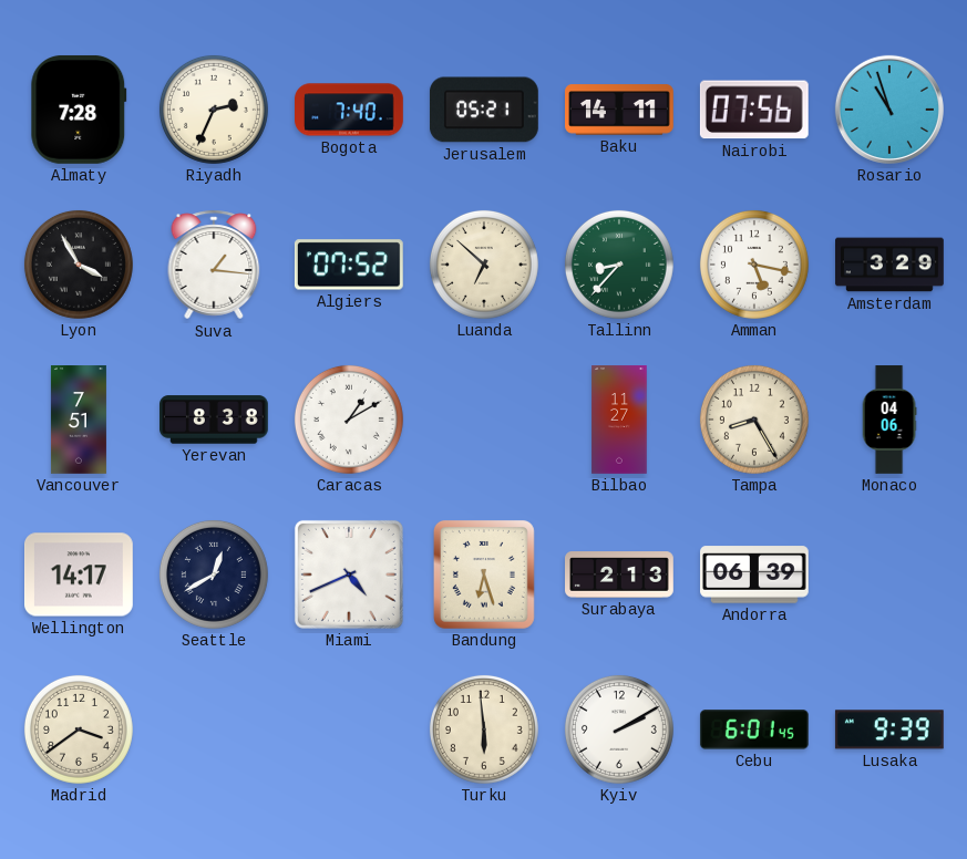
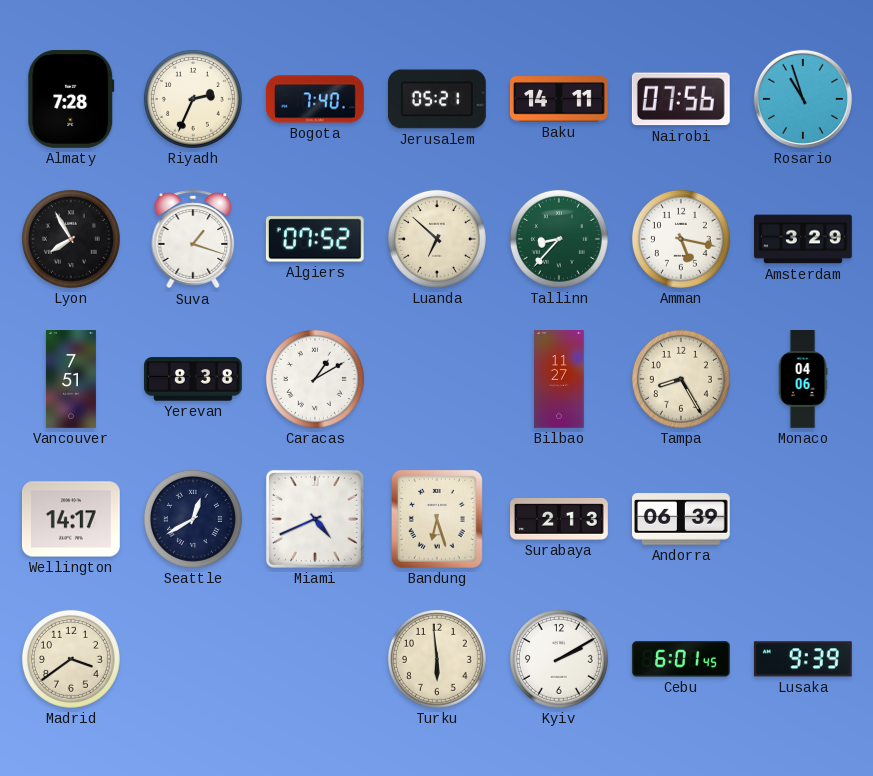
Lyon: 3:55 -> 7:55
Suva: 1:16 -> 1:18
